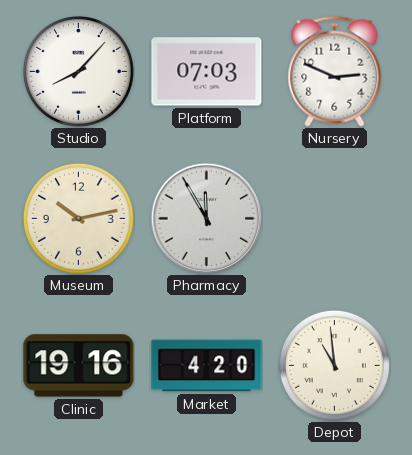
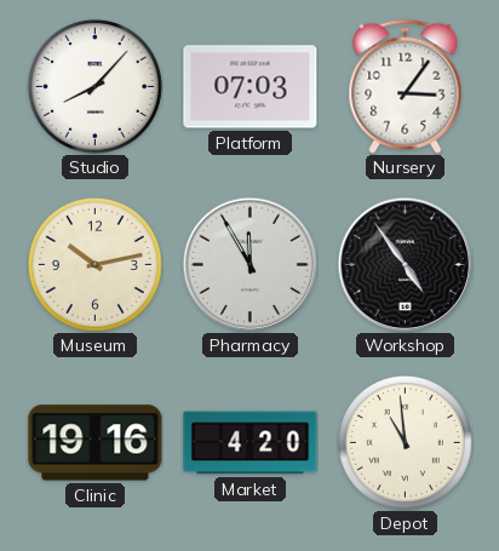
Nursery: 2:49 -> 3:06
Workshop: none -> 4:54
